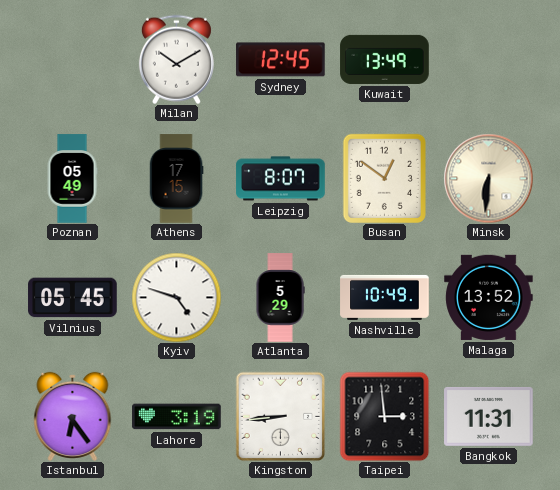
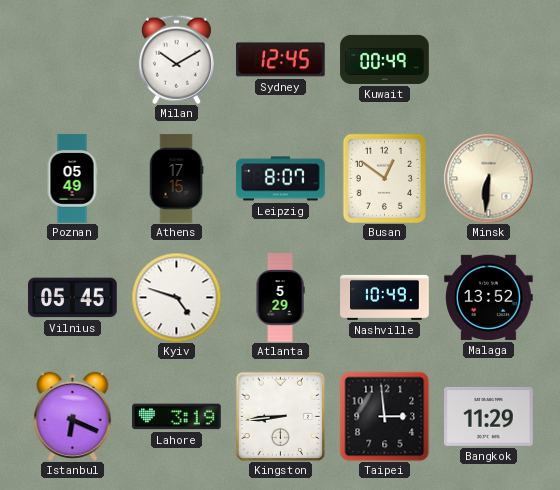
Kuwait: 13:49 -> 00:49
Istanbul: 6:24 -> 6:19
Bangkok: 11:31 -> 11:29
